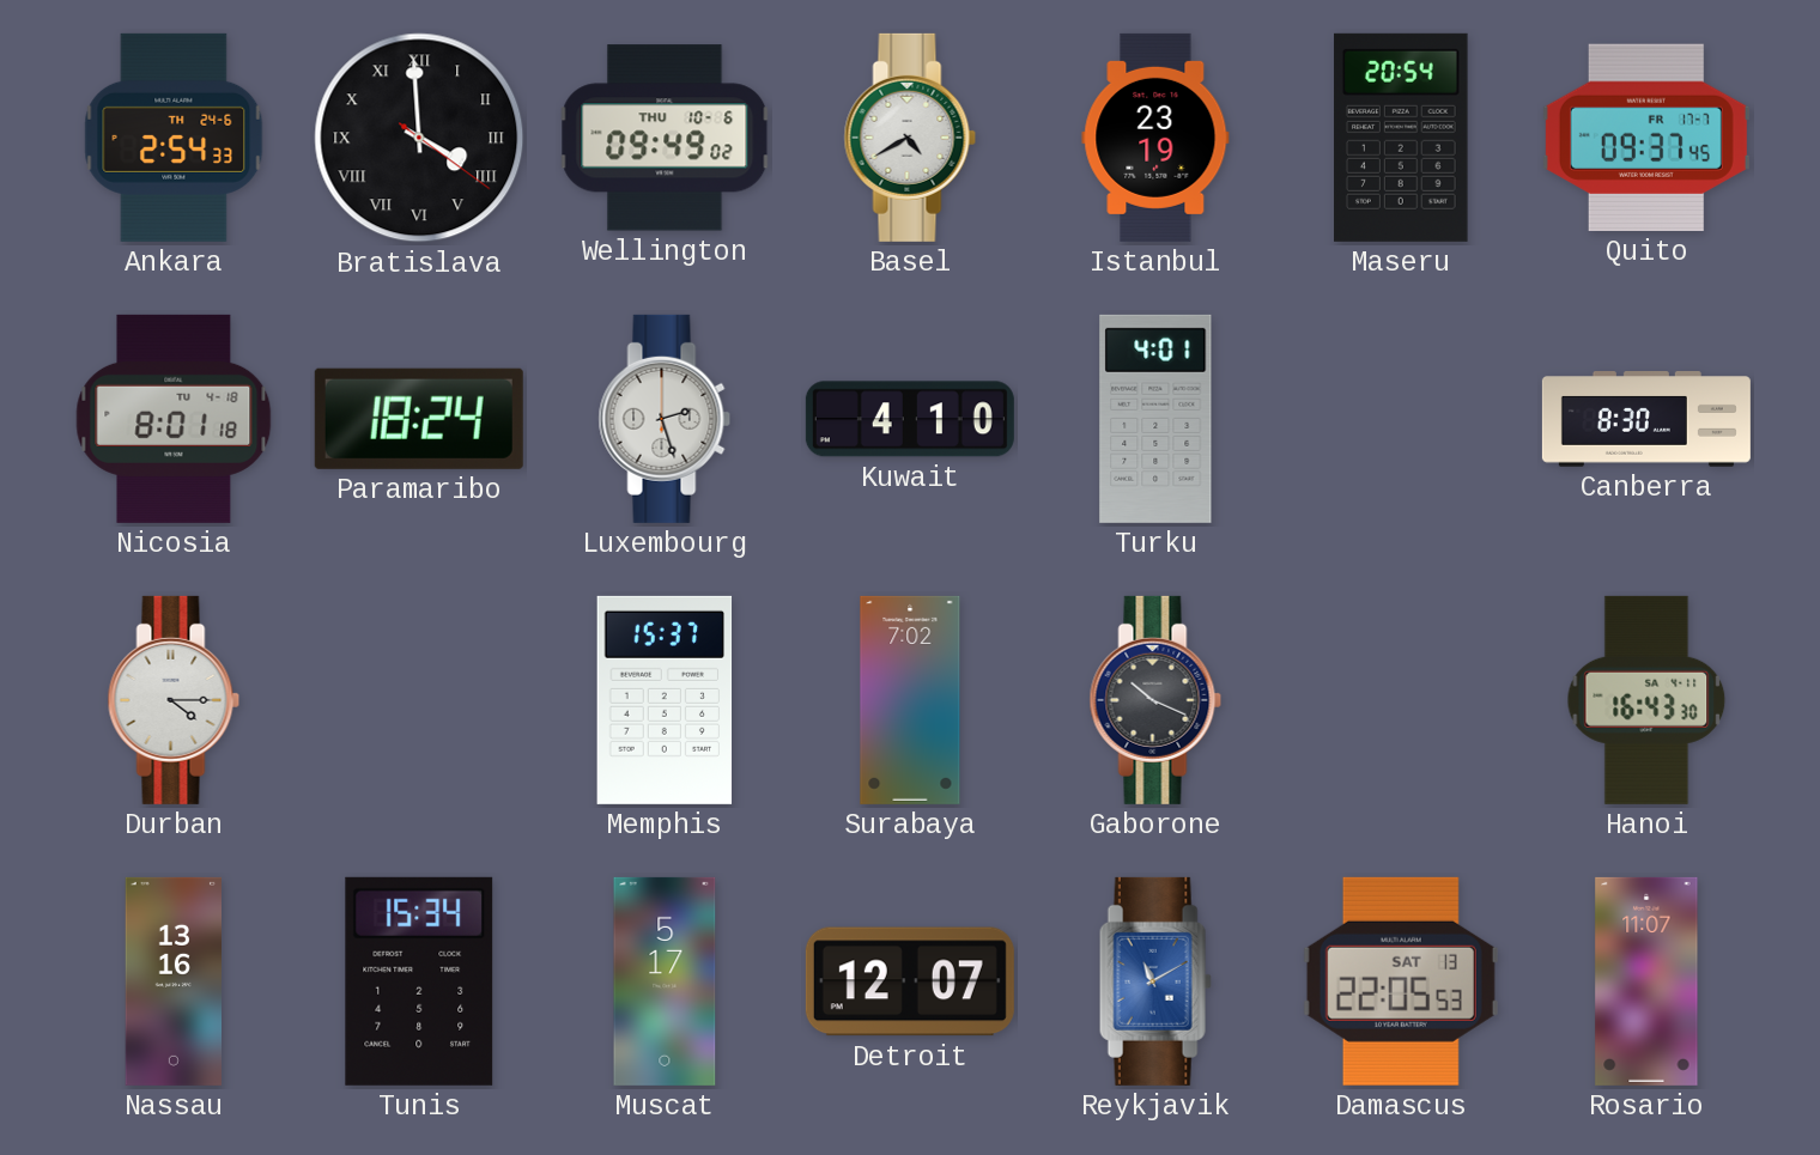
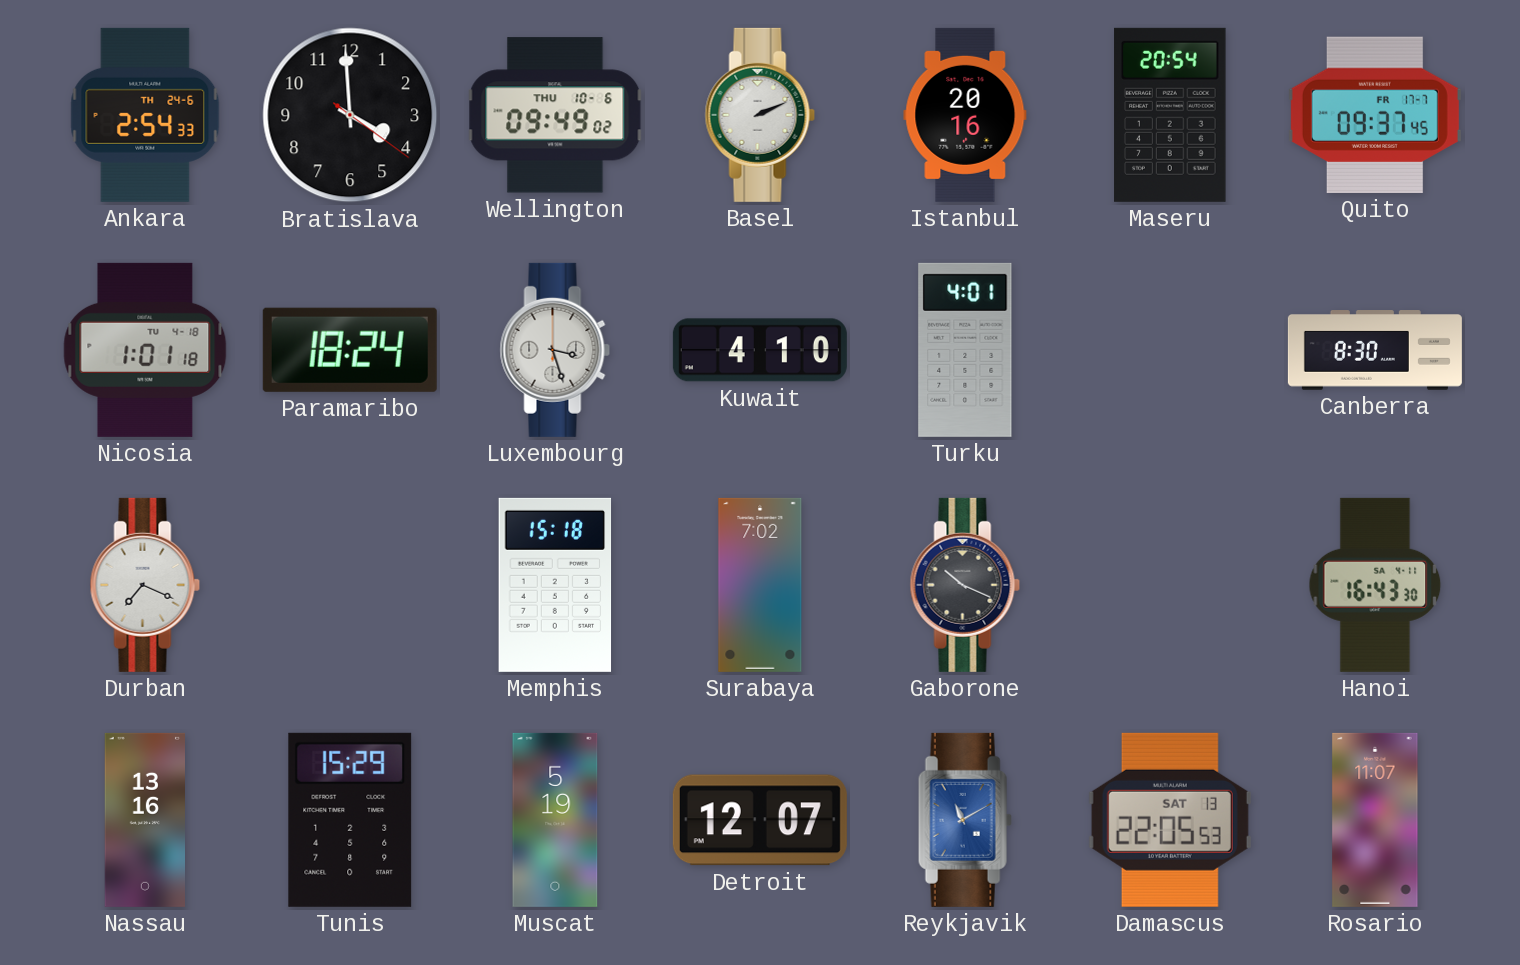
Bratislava numerals: Roman -> Arabic
Basel: 4:40 -> 2:11
Istanbul: 23:19 -> 20:16
Nicosia: 8:01 -> 1:01
Luxembourg: 2:27 -> 3:27
Durban: 4:15 -> 7:19
Memphis: 15:37 -> 15:18
Tunis: 15:34 -> 15:29
Muscat: 5:17 -> 5:19
